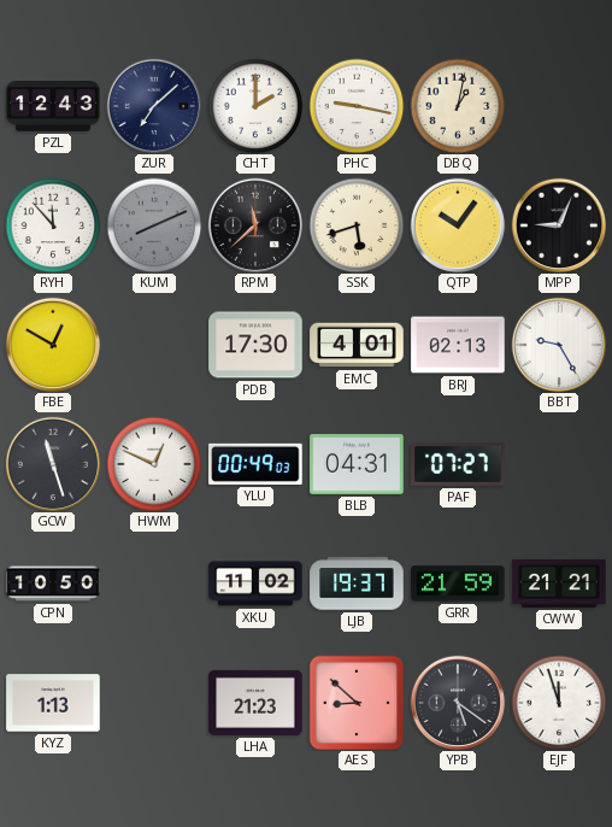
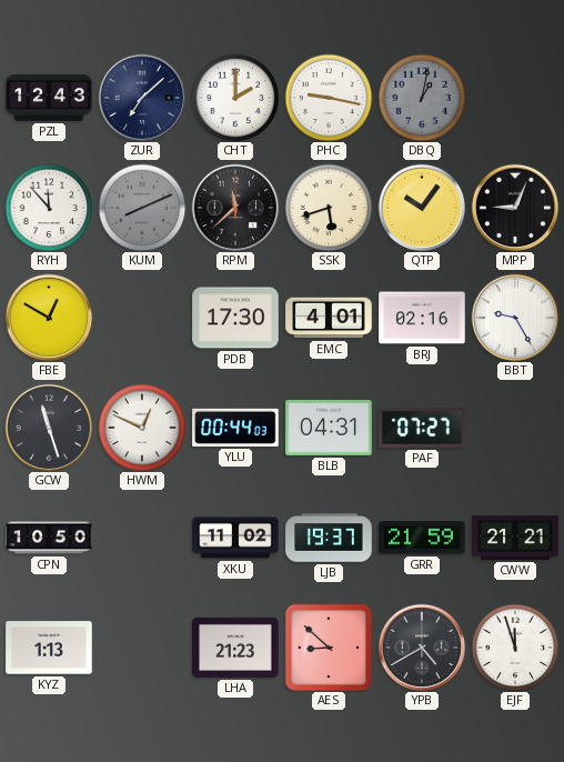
DBQ dial: cream -> grey
BRJ: 02:13 -> 02:16
YLU: 00:49 -> 00:44
YPB: 5:21 -> 4:40
